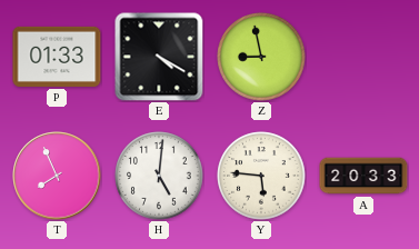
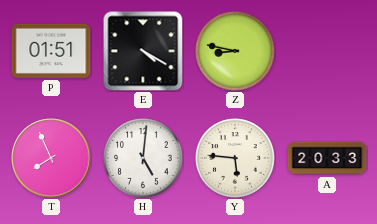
P: 01:33 -> 01:51
Z: 8:58 -> 8:47
